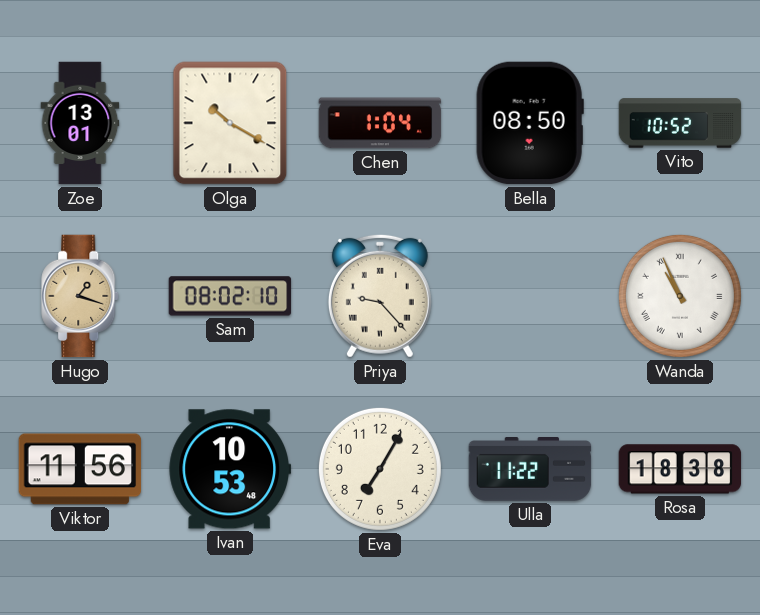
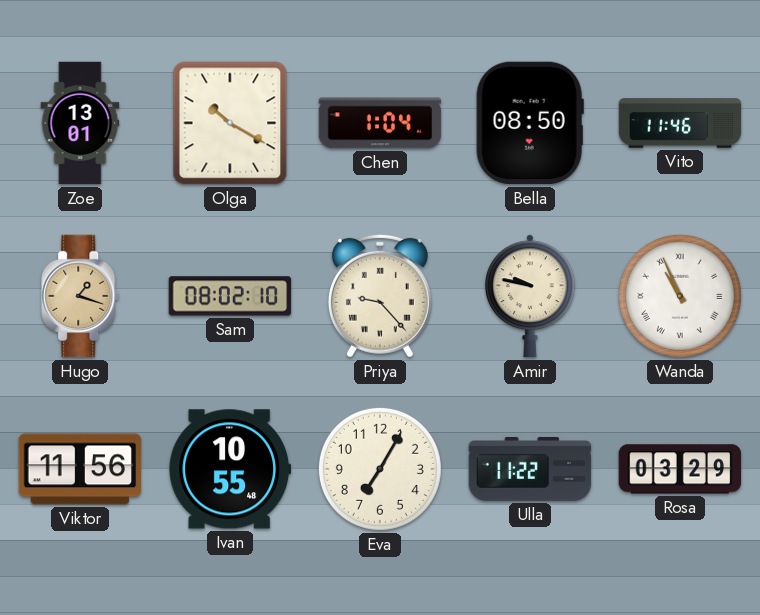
Vito: 10:52 -> 11:46
Amir: none -> 9:47
Ivan: 10:53 -> 10:55
Rosa: 18:38 -> 03:29
